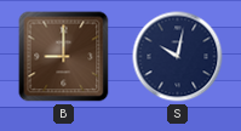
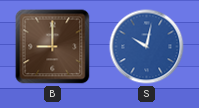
S dial: navy -> blue
